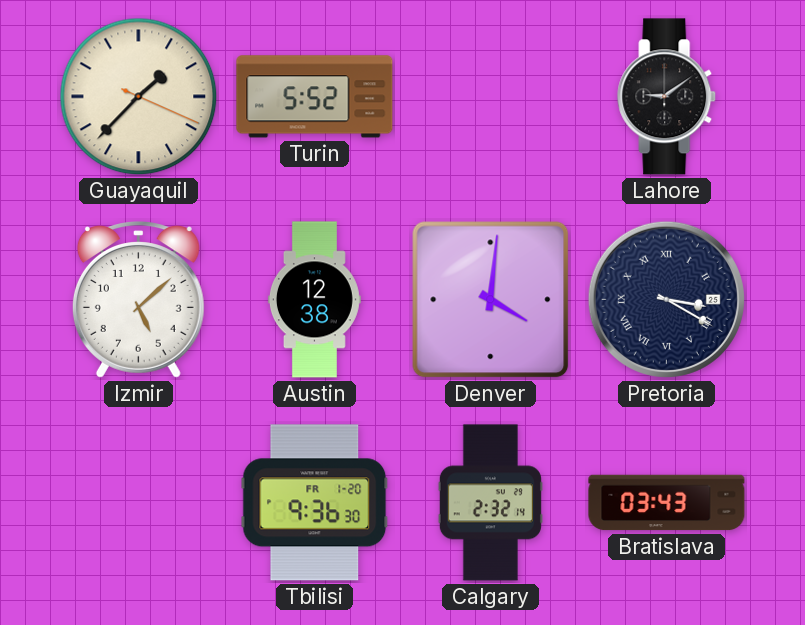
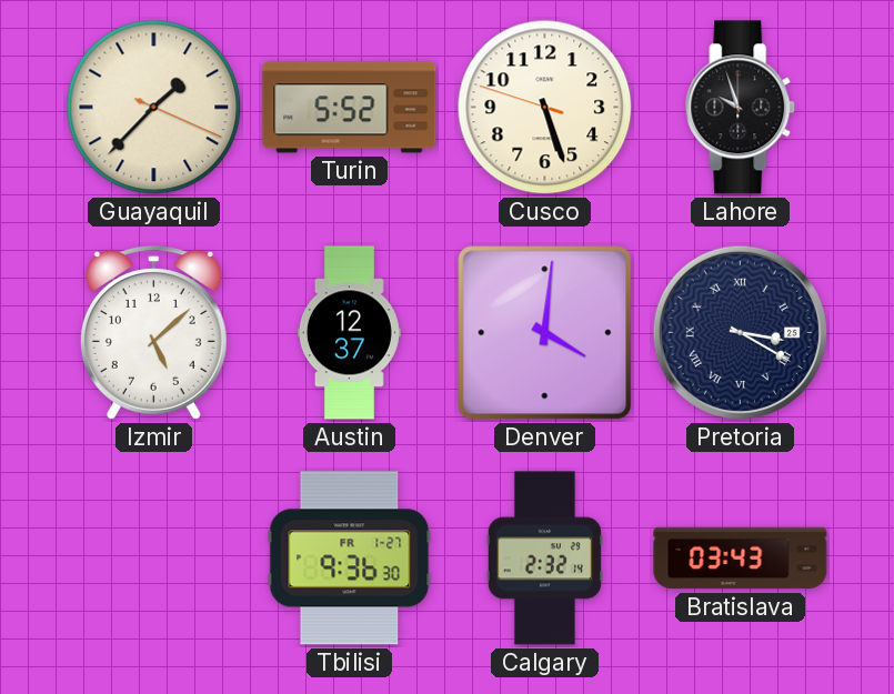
Cusco: none -> 5:26
Lahore: 9:09 -> 9:57
Austin: 12:38 -> 12:37
Tbilisi date: FR 1-20 -> FR 1-27
